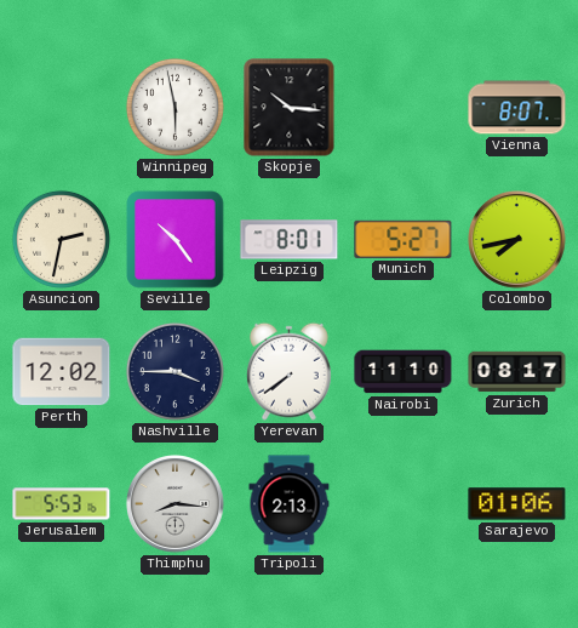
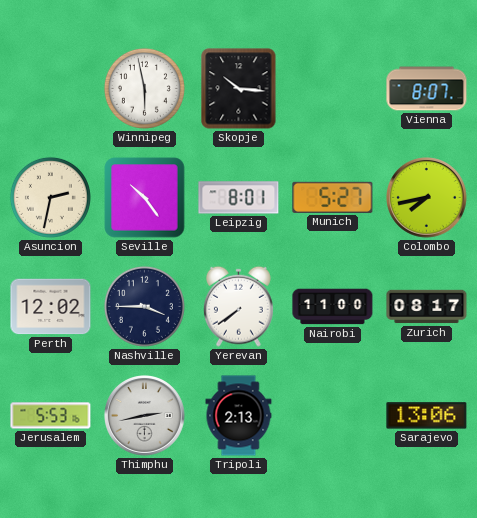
Nairobi: 11:10 -> 11:00
Thimphu: 8:16 -> 2:43
Sarajevo: 01:06 -> 13:06
